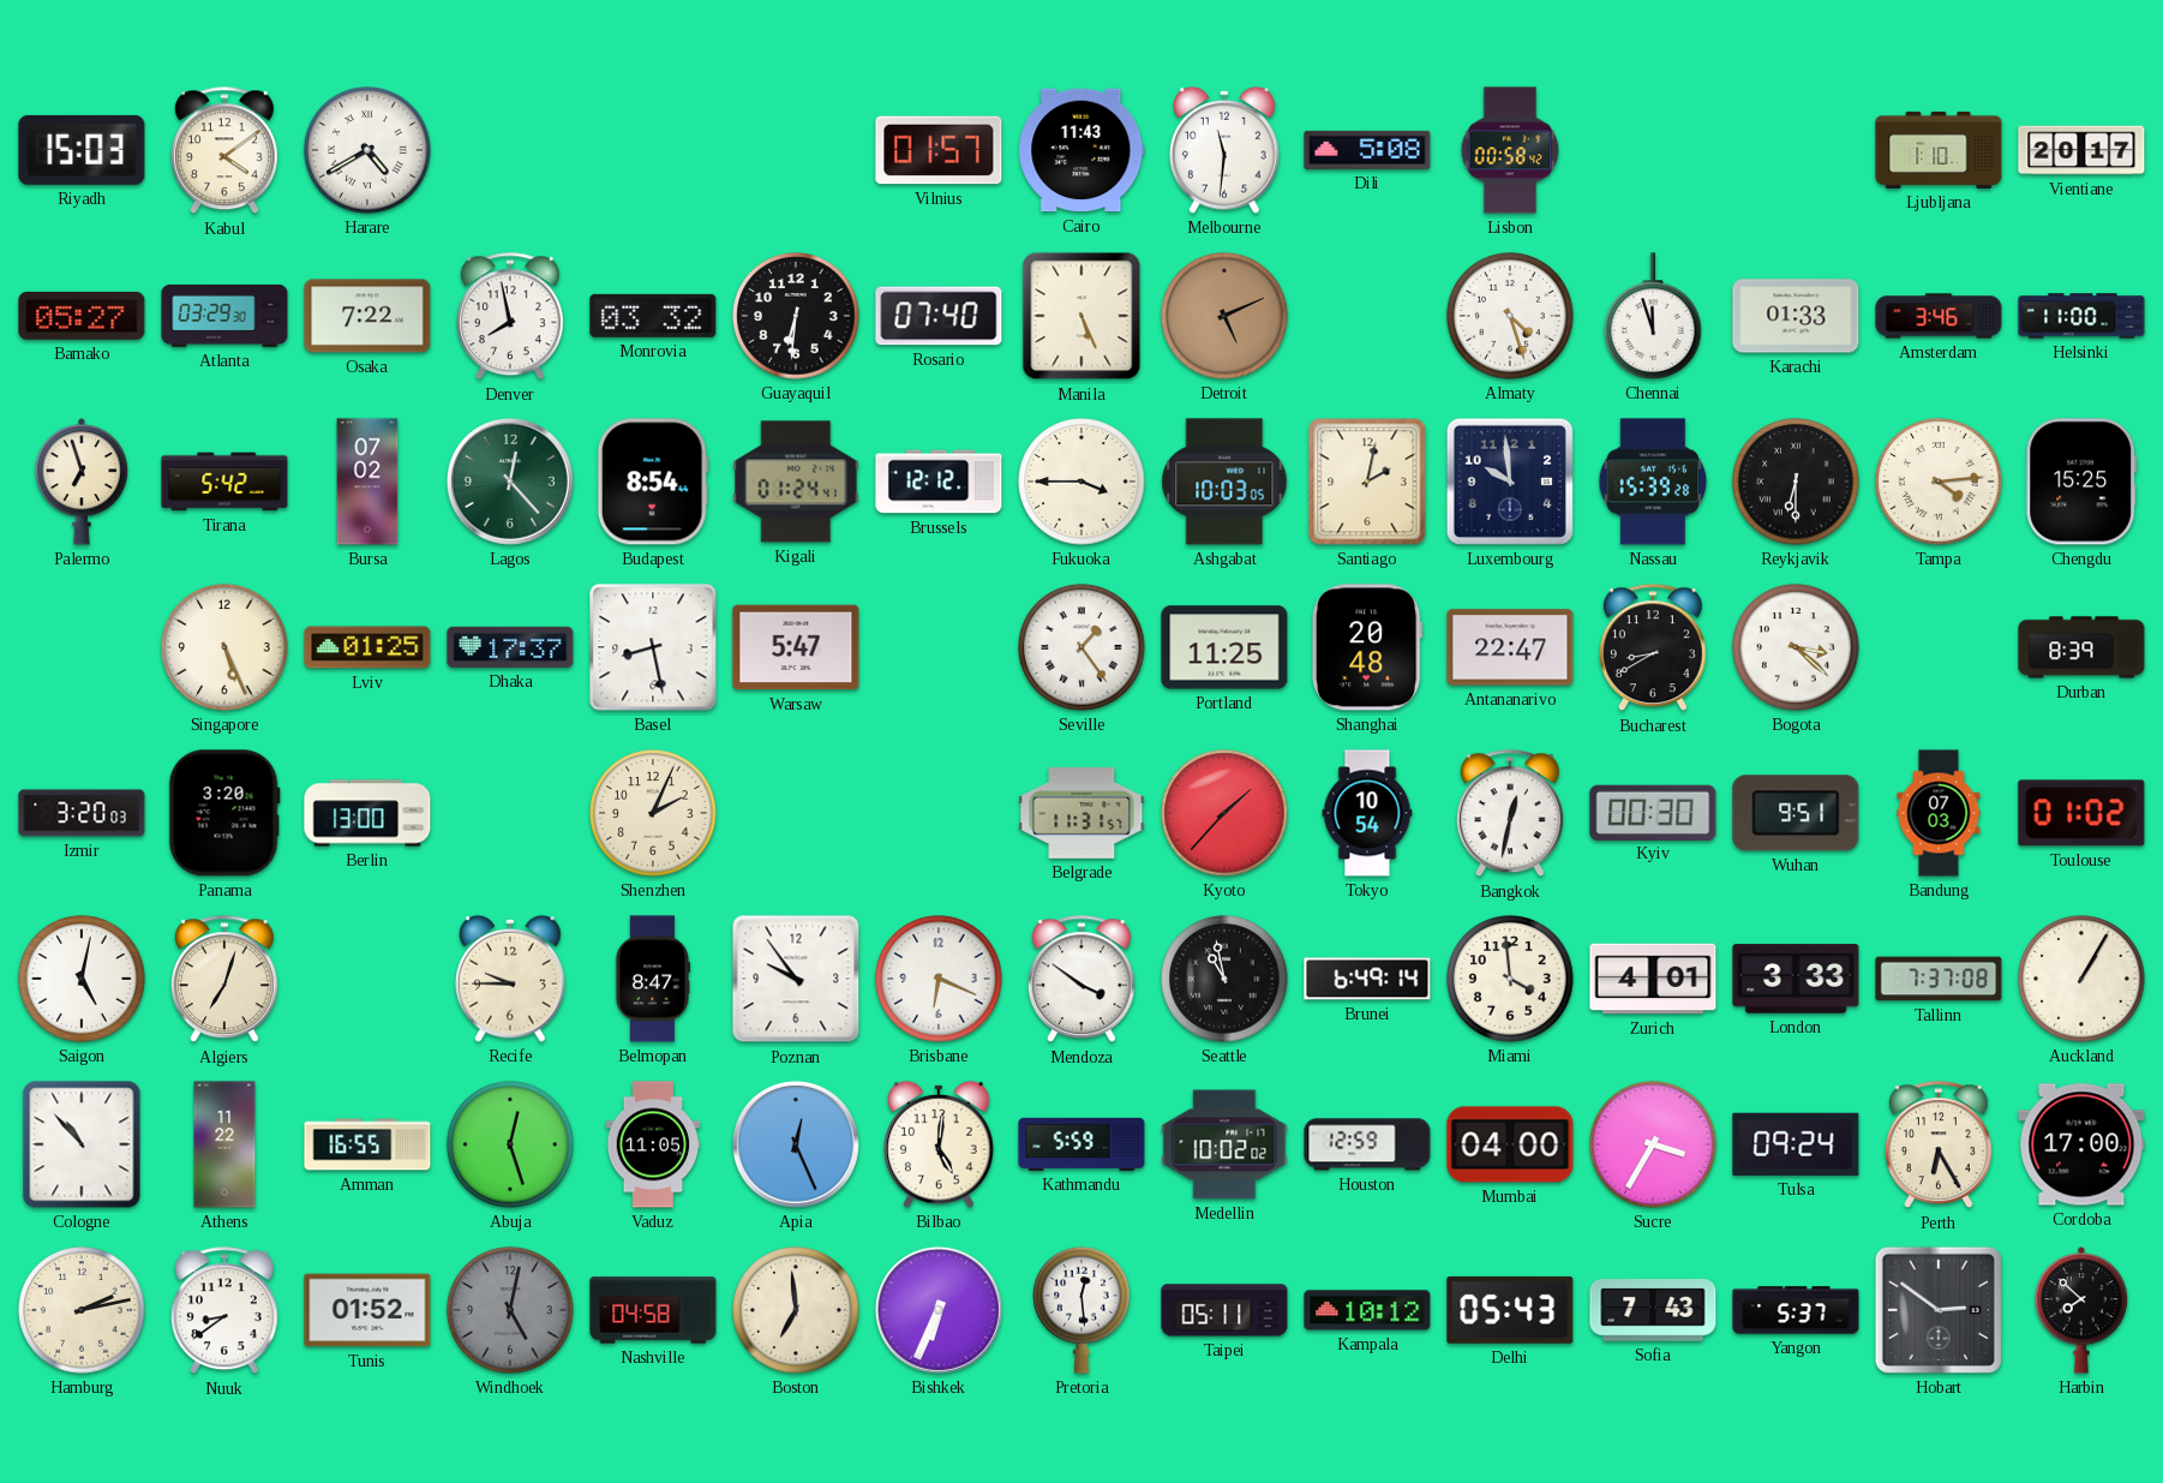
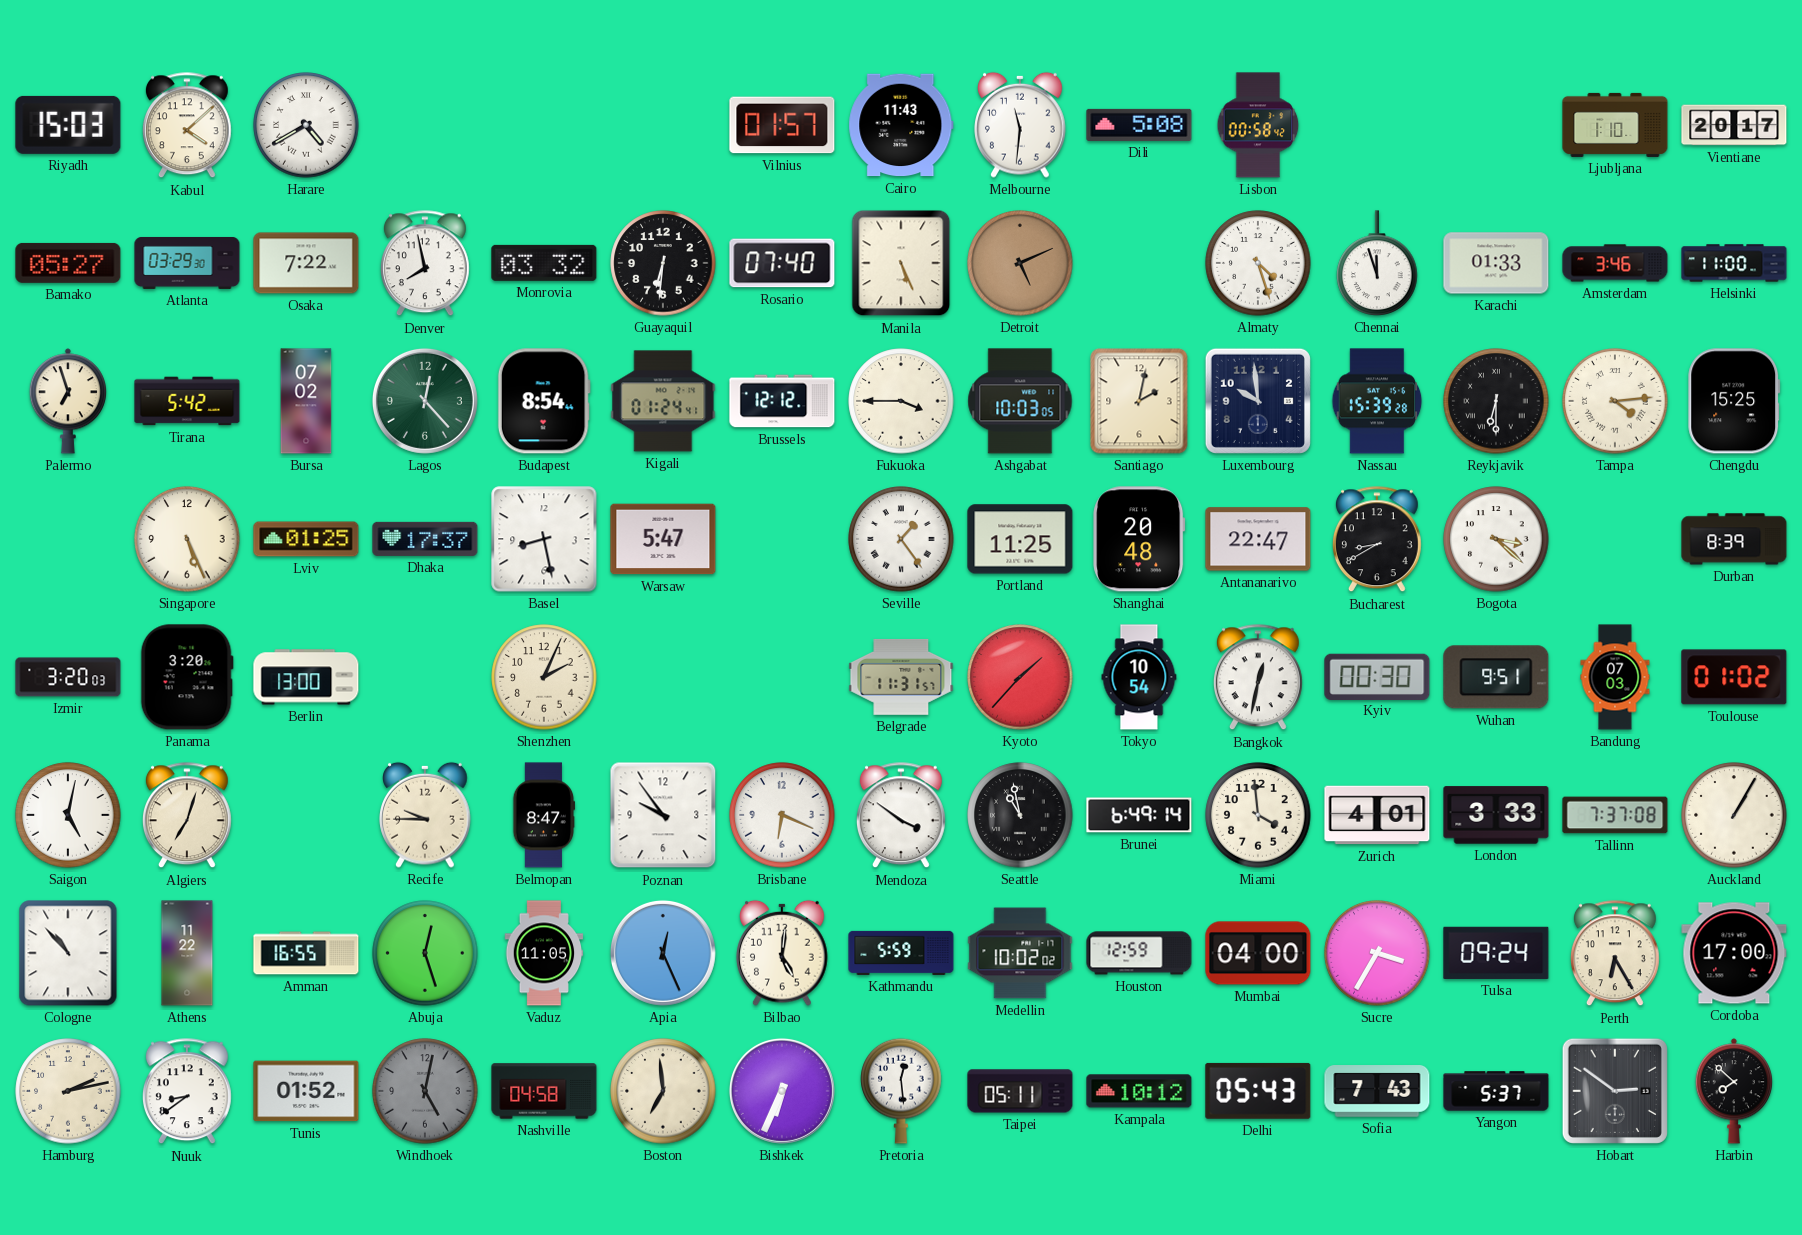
Kabul: 4:09 -> 4:08
